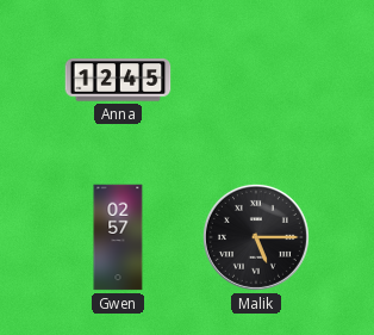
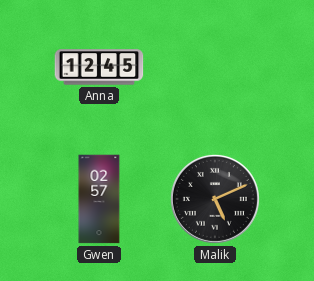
Malik: 5:15 -> 5:11
